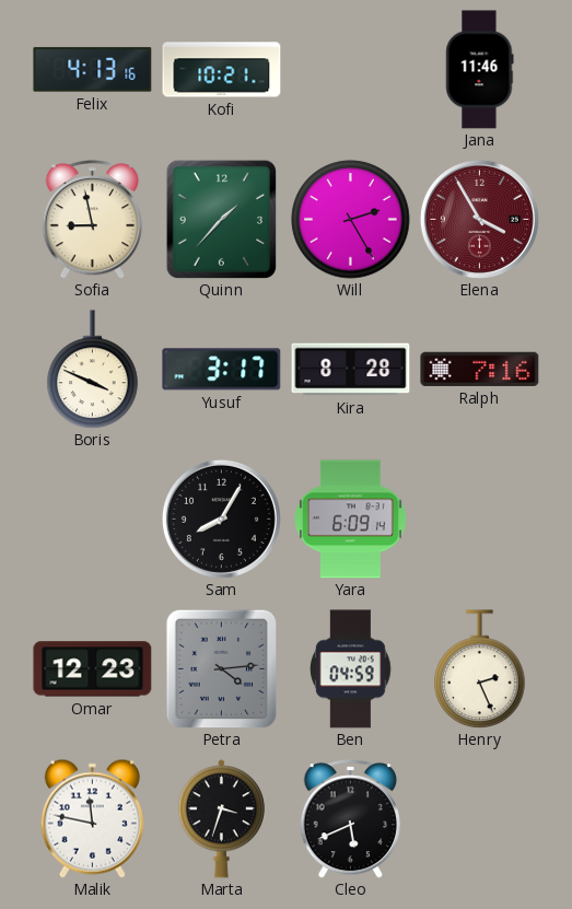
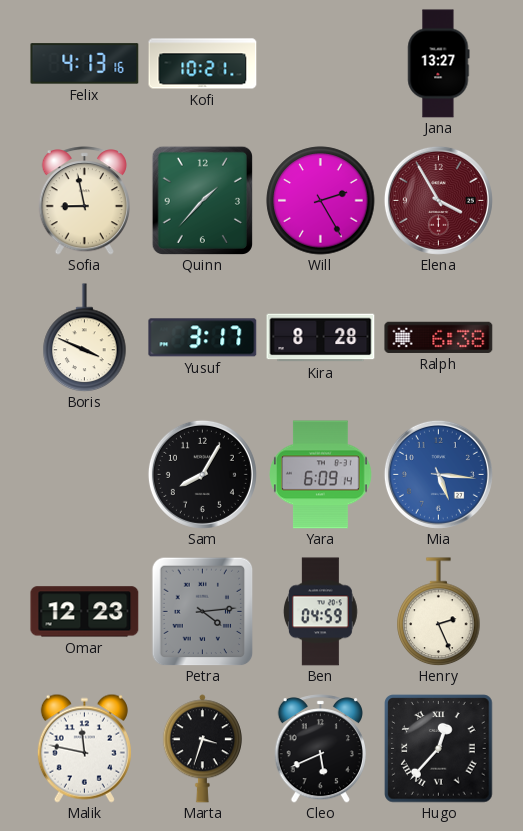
Jana: 11:46 -> 13:27
Ralph: 7:16 -> 6:38
Mia: none -> 5:16
Hugo: none -> 12:37
